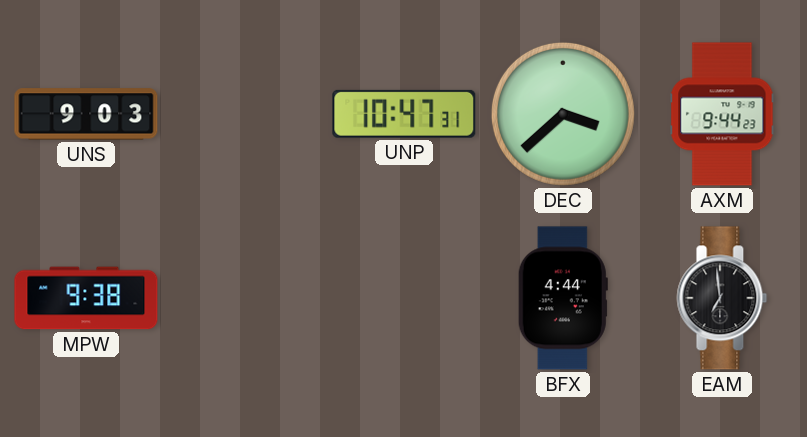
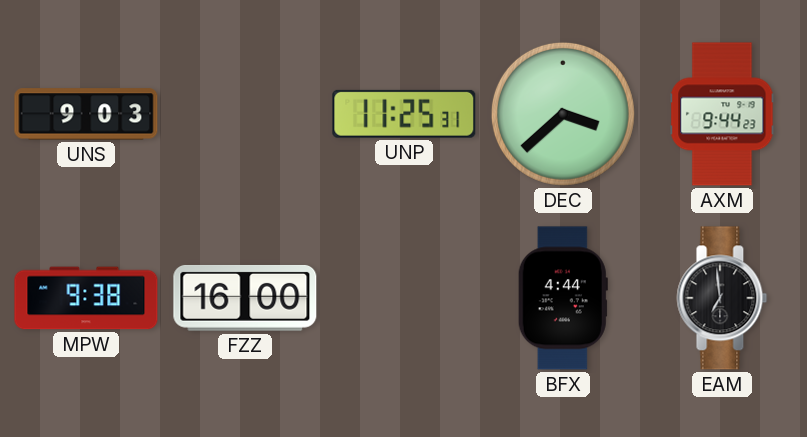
UNP: 10:47 -> 11:25
FZZ: none -> 16:00
